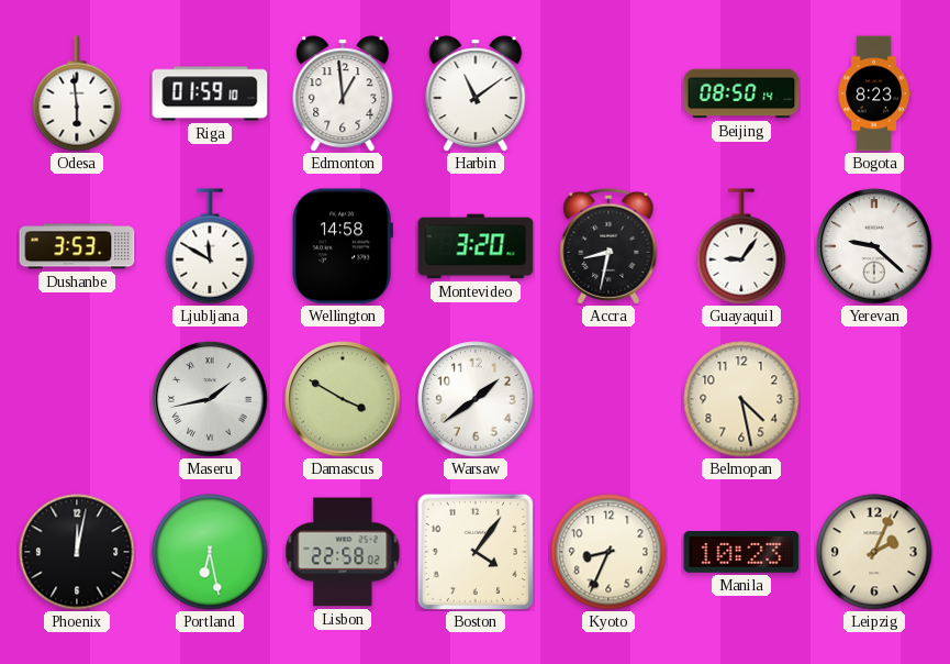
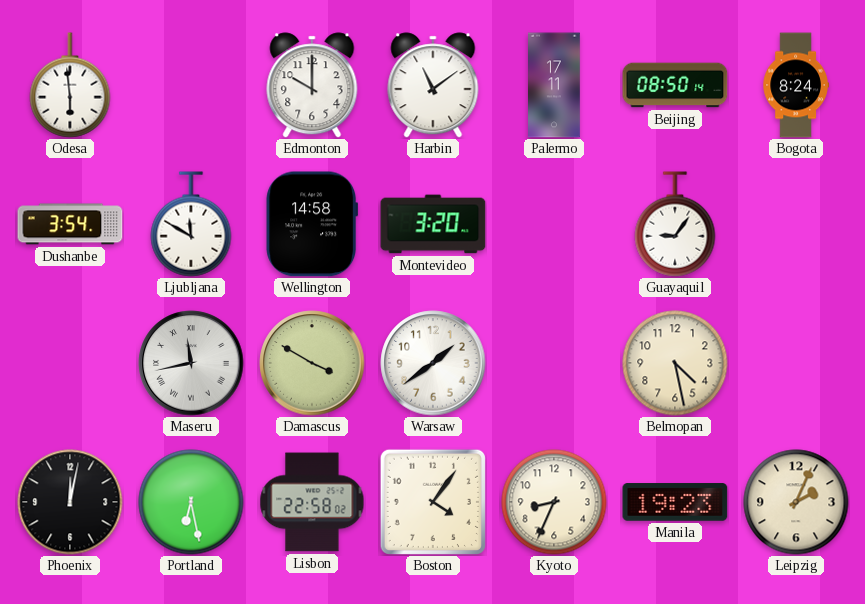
Riga: 01:59 -> none
Edmonton: 12:59 -> 10:00
Palermo: none -> 17:11
Bogota: 8:23 -> 8:24
Dushanbe: 3:53 -> 3:54
Accra: 8:32 -> none
Yerevan: 9:22 -> none
Maseru: 1:43 -> 11:43
Manila: 10:23 -> 19:23
